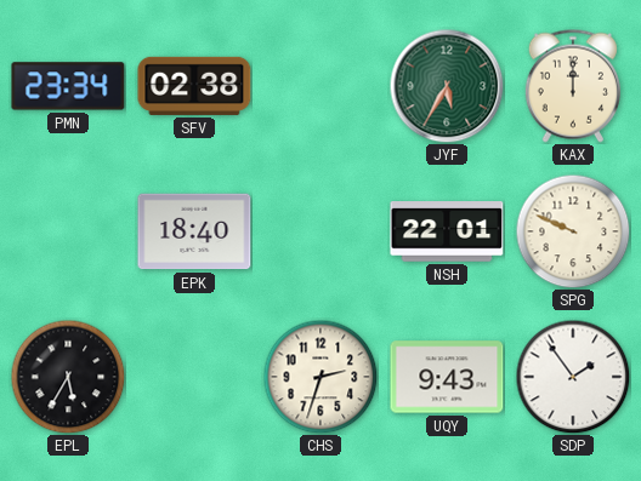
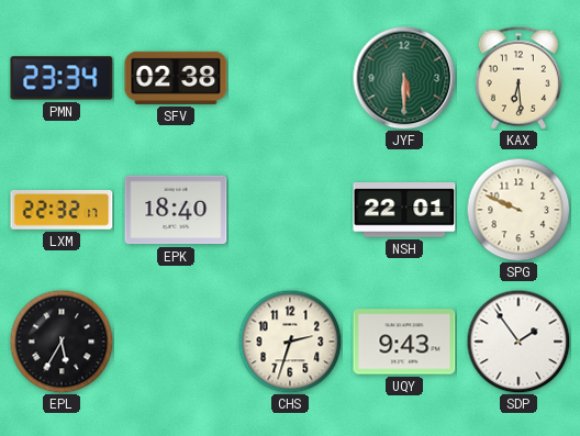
JYF: 5:35 -> 5:30
KAX: 12:00 -> 6:29
LXM: none -> 22:32
